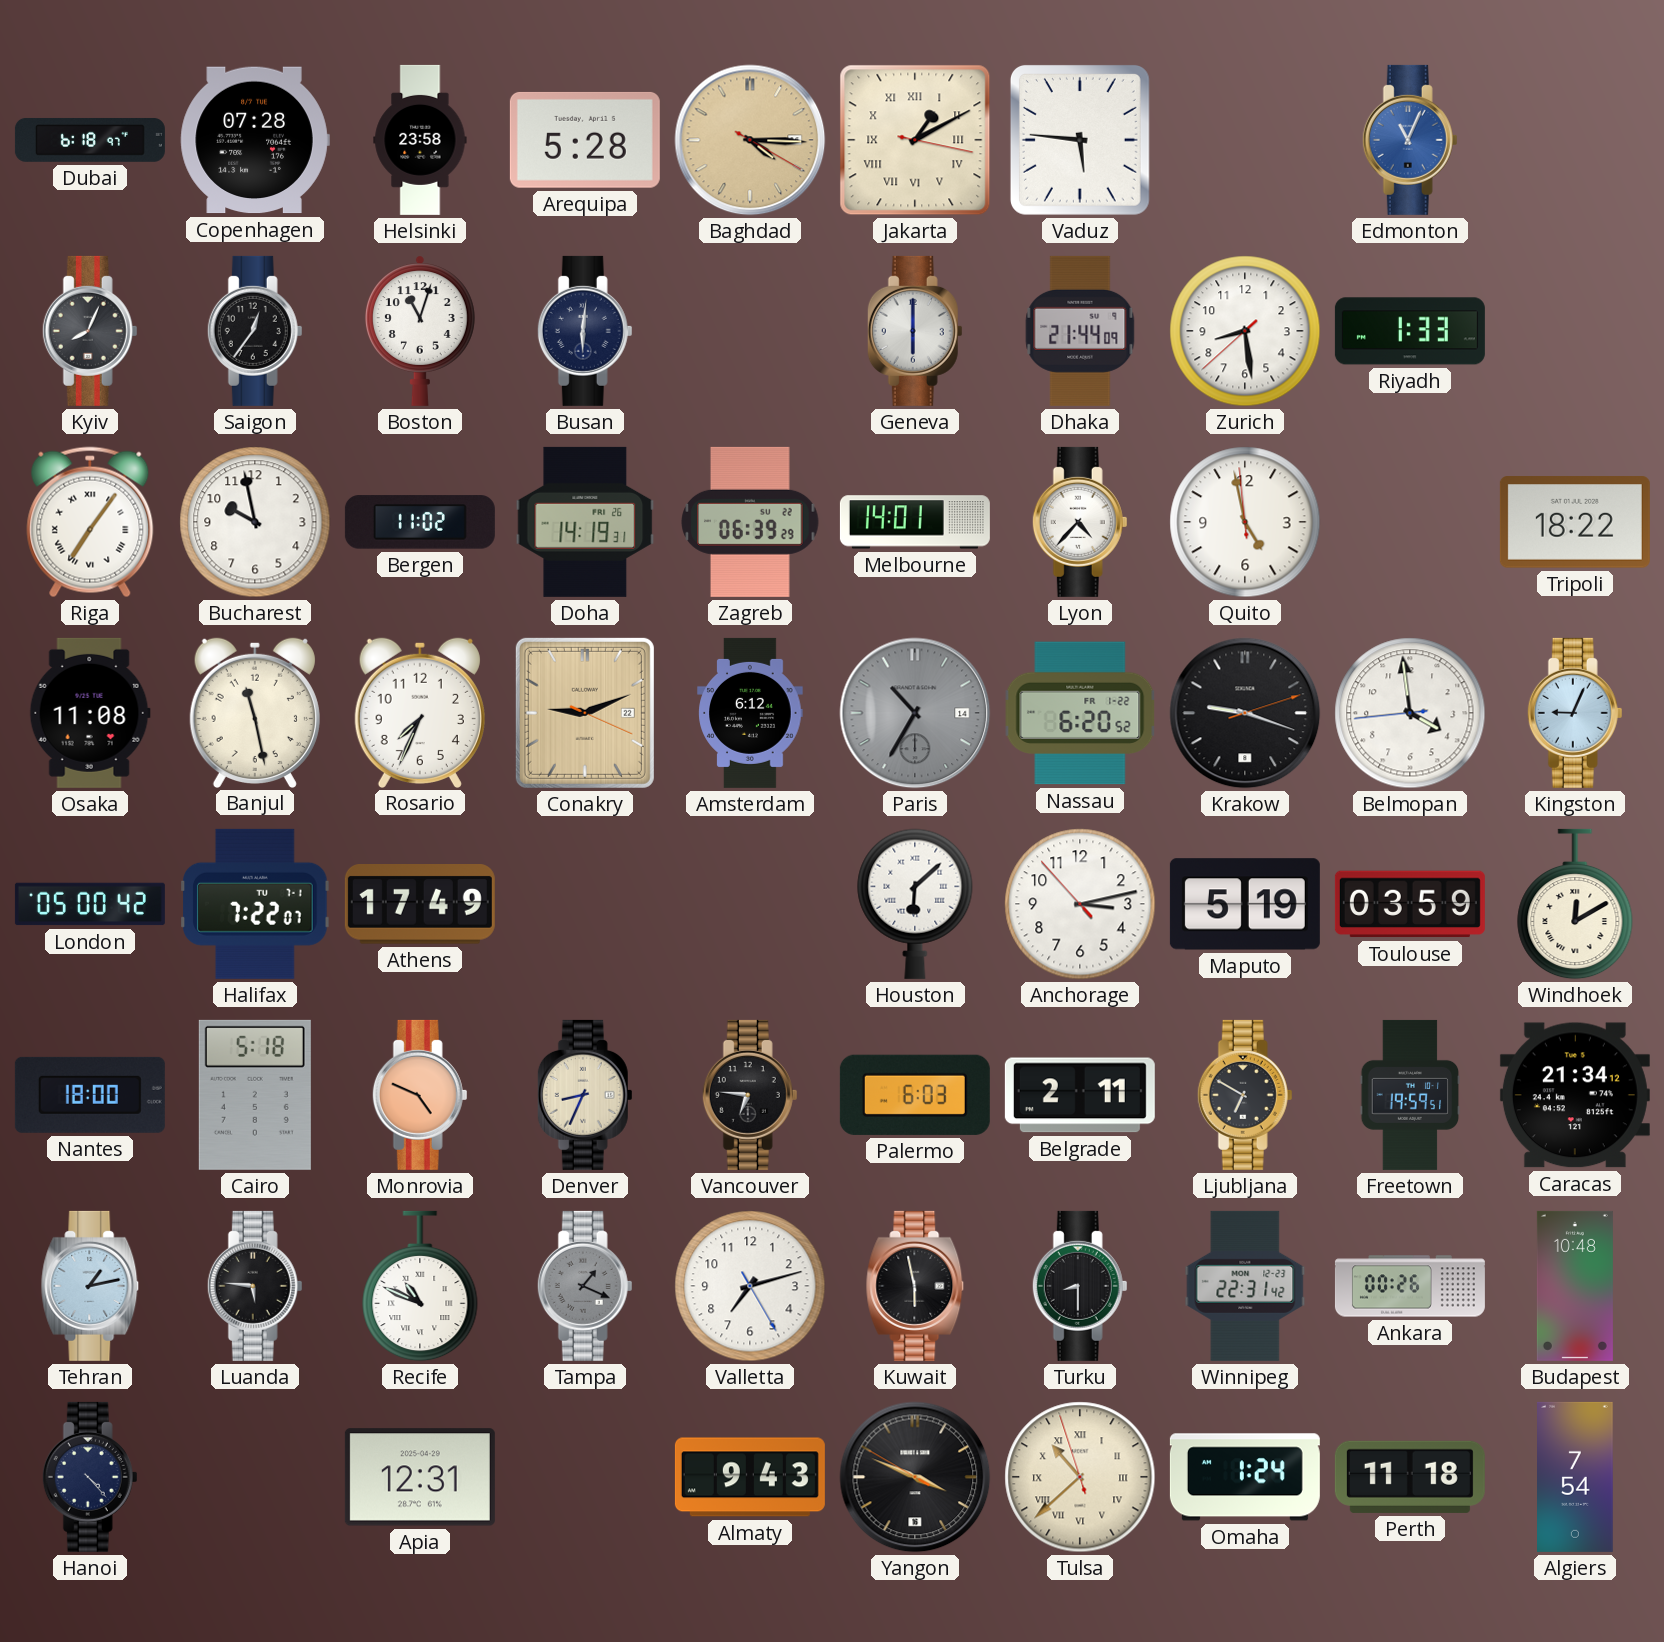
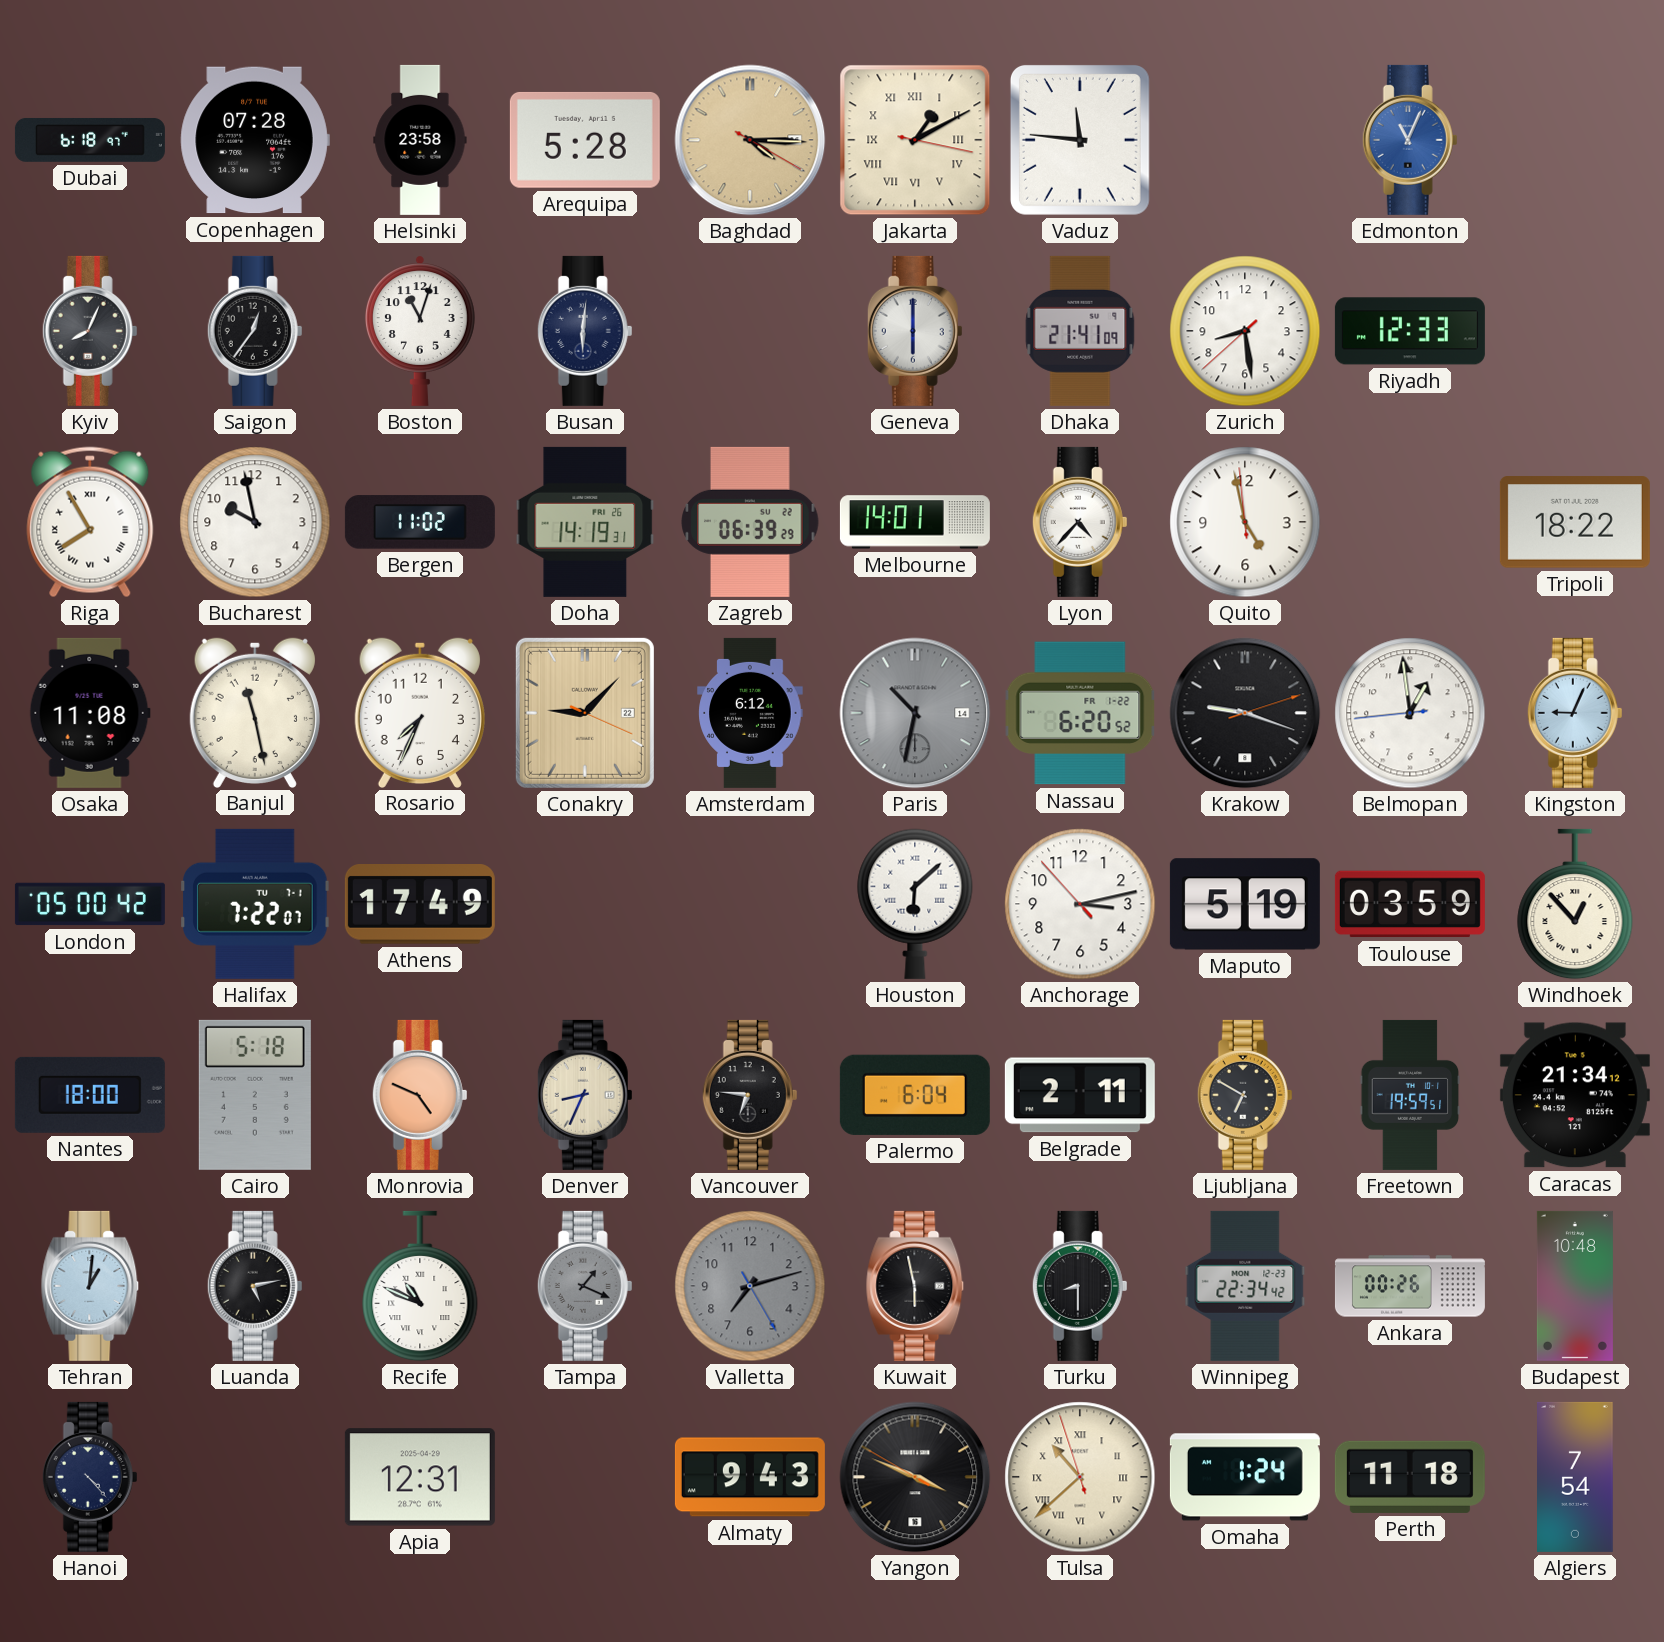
Vaduz: 5:46 -> 11:46
Dhaka: 21:44 -> 21:41
Riyadh: 1:33 -> 12:33
Riga: 7:06 -> 7:55
Conakry: 9:11 -> 9:07
Paris: 10:35 -> 10:32
Belmopan: 3:58 -> 12:58
Windhoek: 12:10 -> 12:53
Palermo: 6:03 -> 6:04
Tehran: 1:13 -> 1:01
Luanda: 5:46 -> 5:13
Valletta dial: white -> grey
Winnipeg: 22:31 -> 22:34
